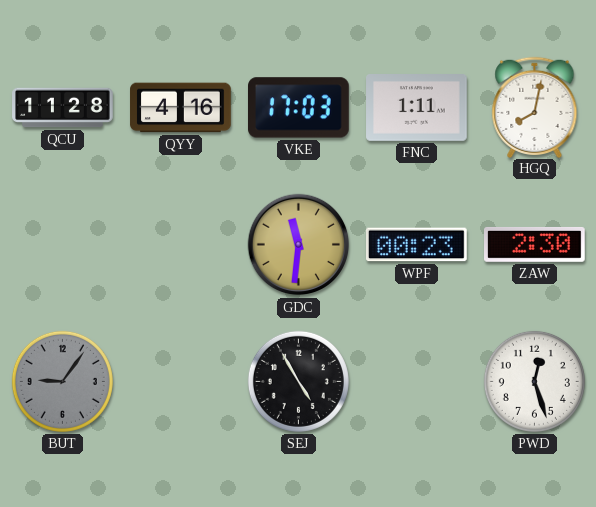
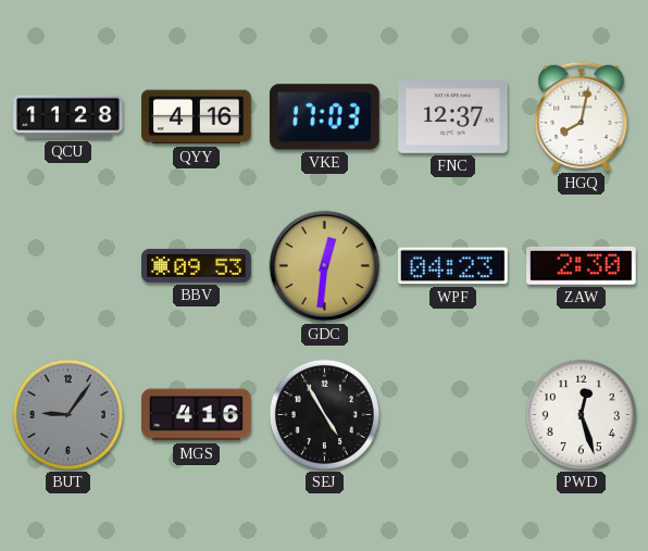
FNC: 1:11 -> 12:37
BBV: none -> 09:53
GDC: 11:31 -> 12:31
WPF: 00:23 -> 04:23
MGS: none -> 4:16
